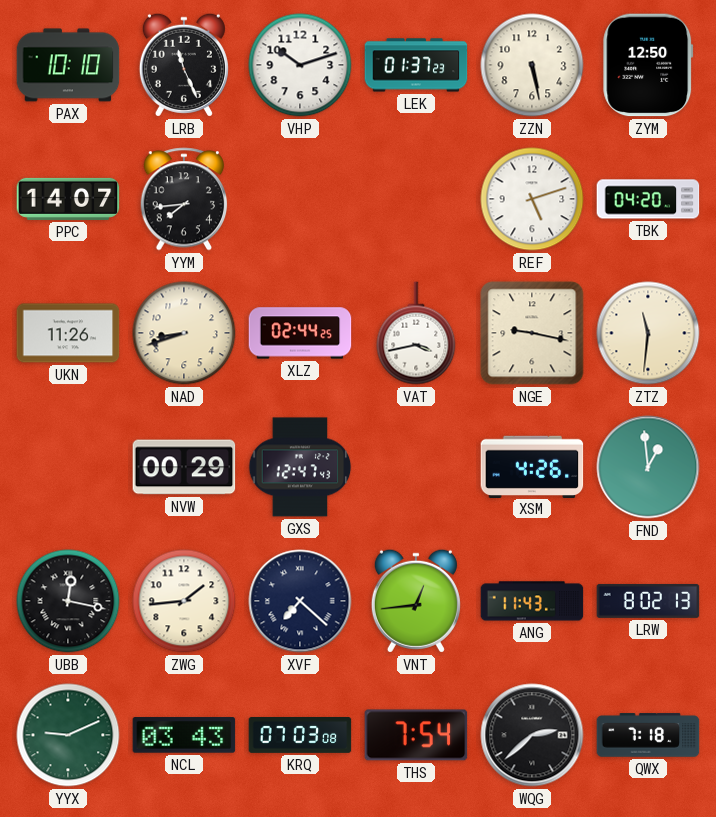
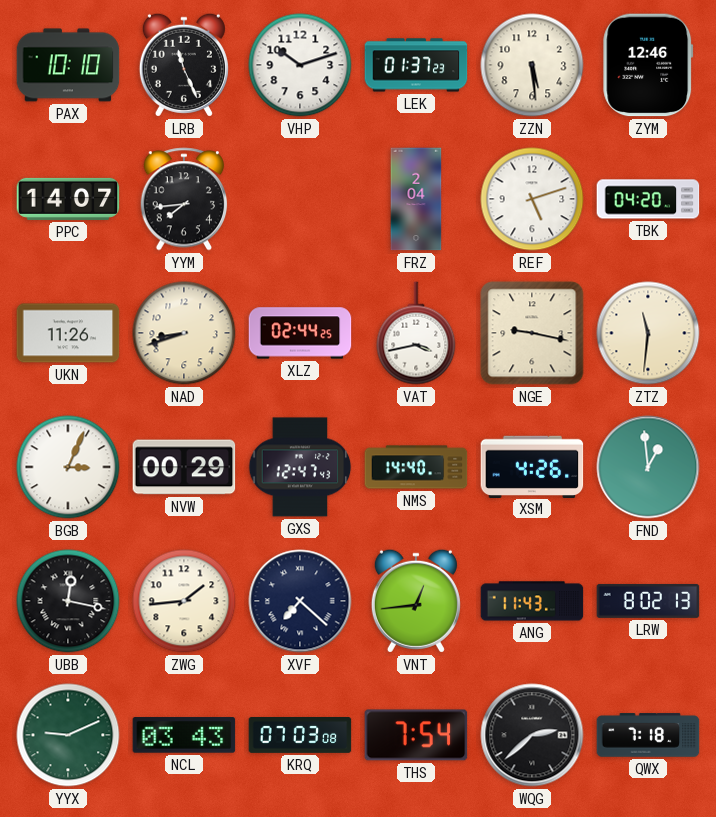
ZZN: 5:28 -> 5:29
ZYM: 12:50 -> 12:46
FRZ: none -> 2:04
BGB: none -> 3:04
NMS: none -> 14:40
